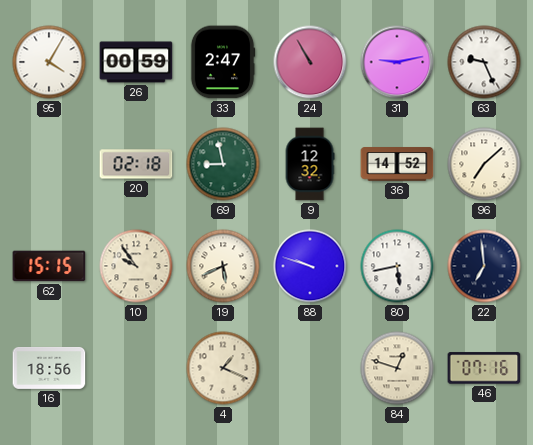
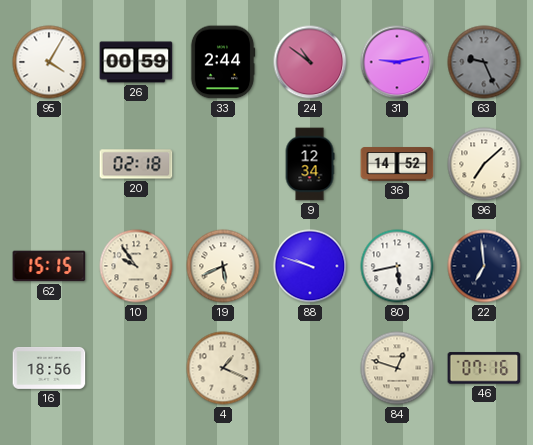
33: 2:47 -> 2:44
24: 10:55 -> 10:51
63 dial: white -> grey
69: 8:58 -> none
9: 12:32 -> 12:34
